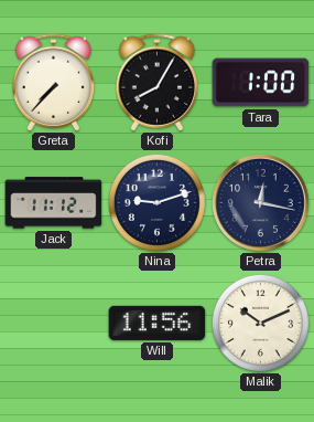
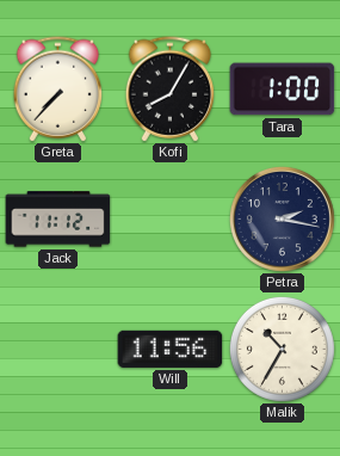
Nina: 9:12 -> none
Petra: 12:17 -> 2:17
Malik: 10:11 -> 10:35
